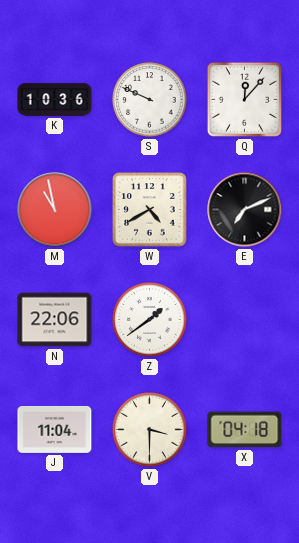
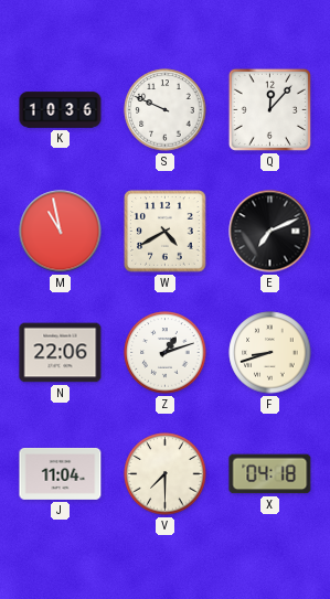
Z: 1:39 -> 1:12
F: none -> 8:42
V: 3:30 -> 7:30
